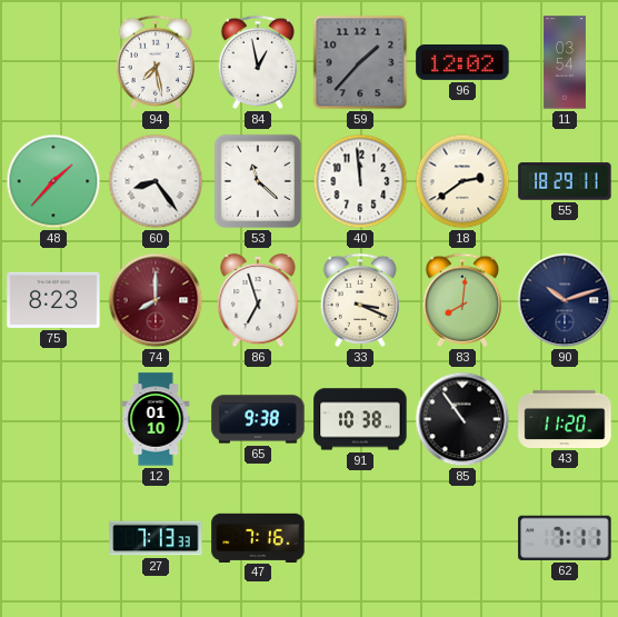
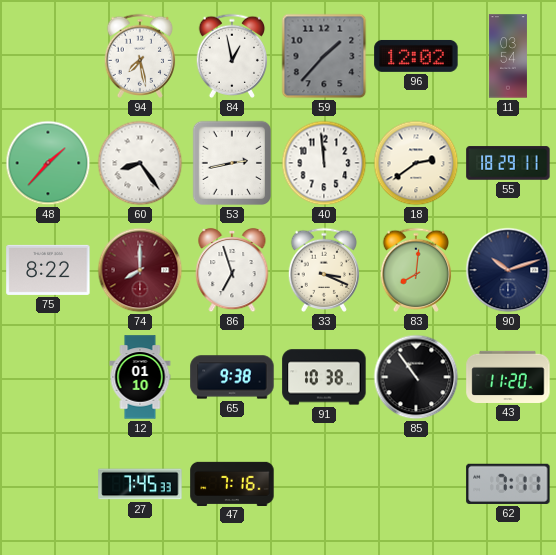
53: 11:22 -> 2:43
75: 8:23 -> 8:22
27: 7:13 -> 7:45
